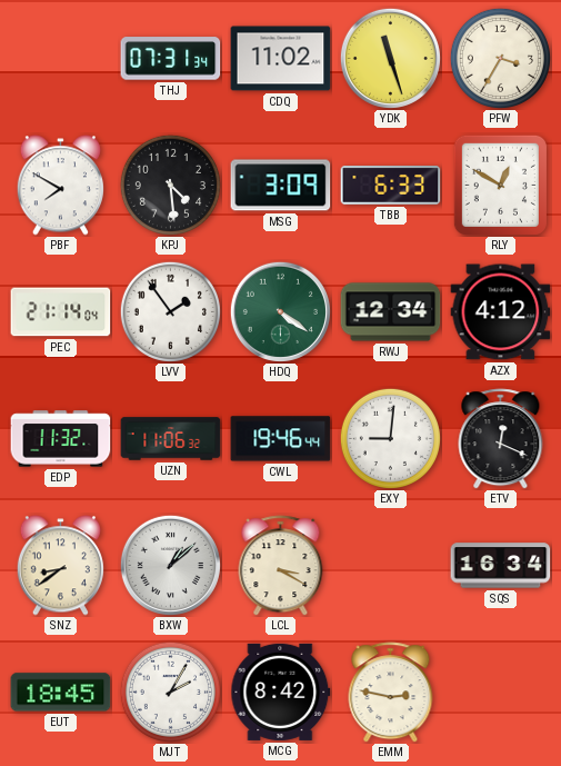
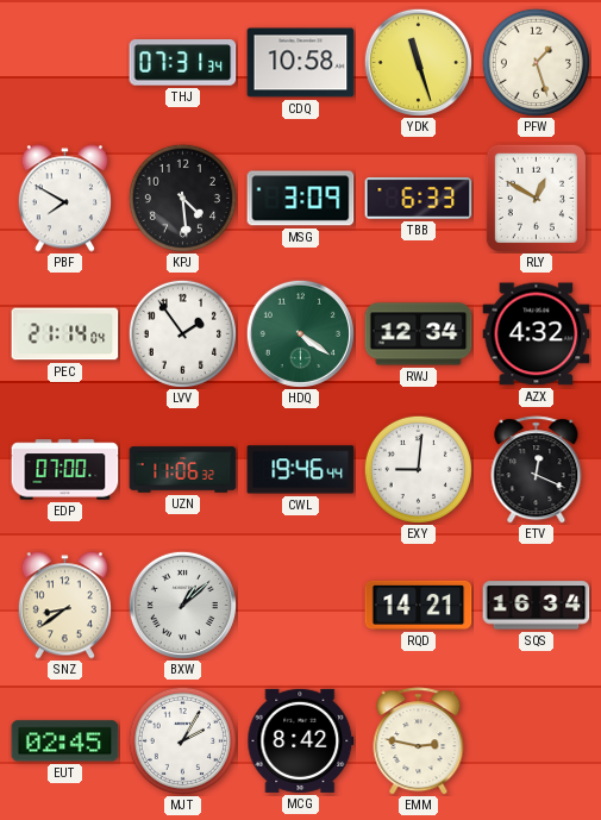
CDQ: 11:02 -> 10:58
PFW: 3:35 -> 1:27
AZX: 4:12 -> 4:32
EDP: 11:32 -> 07:00
LCL: 3:20 -> none
RQD: none -> 14:21
EUT: 18:45 -> 02:45
